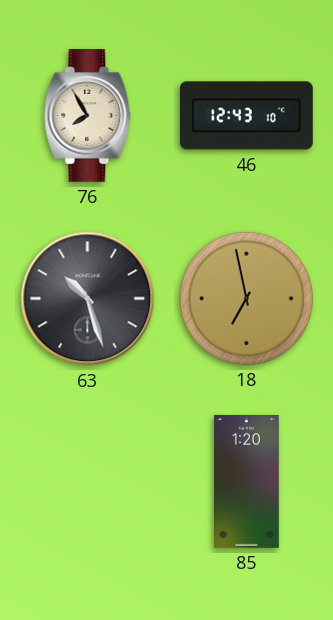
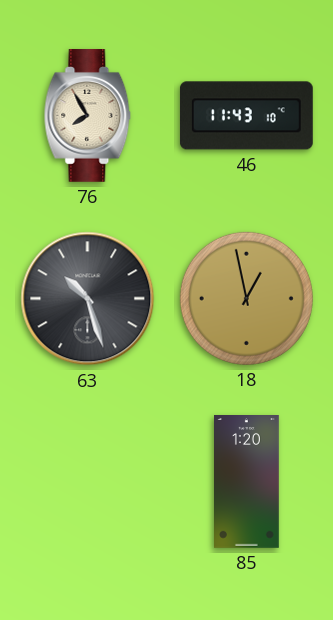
46: 12:43 -> 11:43
18: 6:58 -> 12:58
